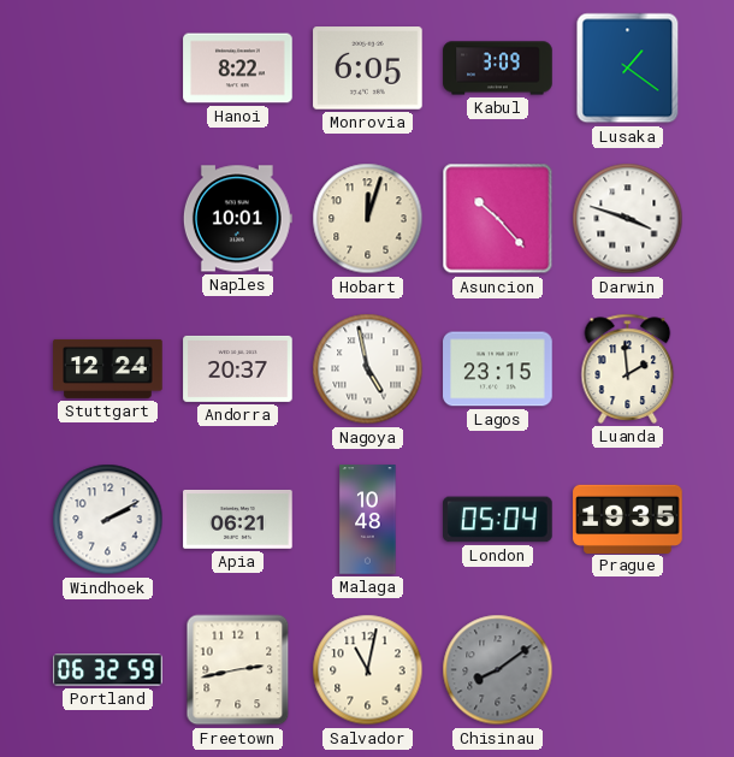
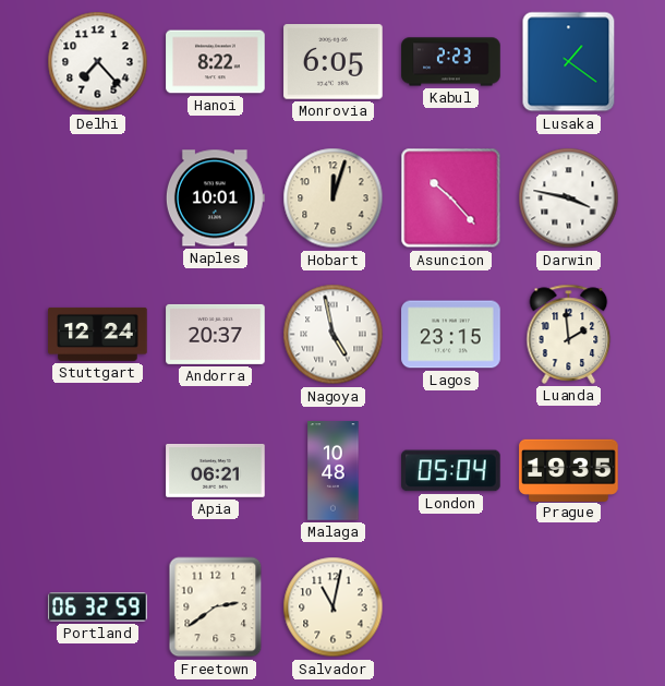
Delhi: none -> 7:23
Kabul: 3:09 -> 2:23
Darwin: 3:48 -> 3:47
Windhoek: 2:10 -> none
Freetown: 2:43 -> 2:39
Chisinau: 8:09 -> none
